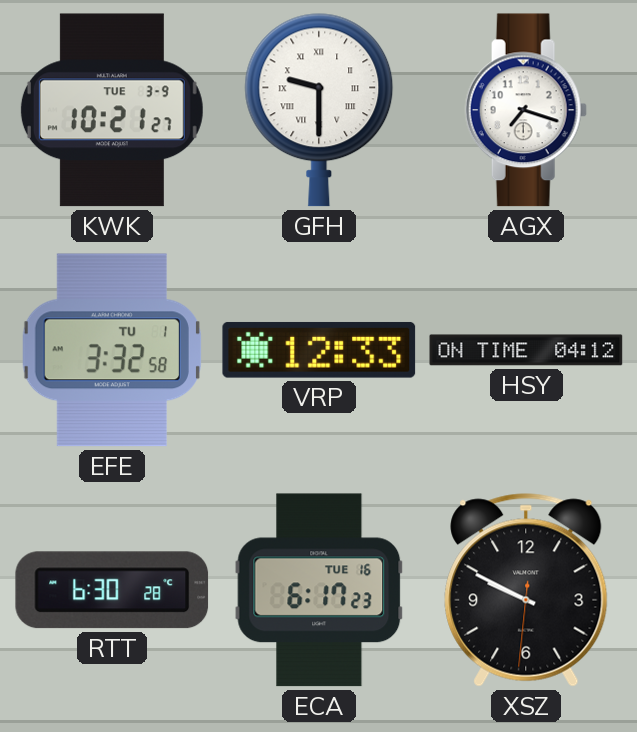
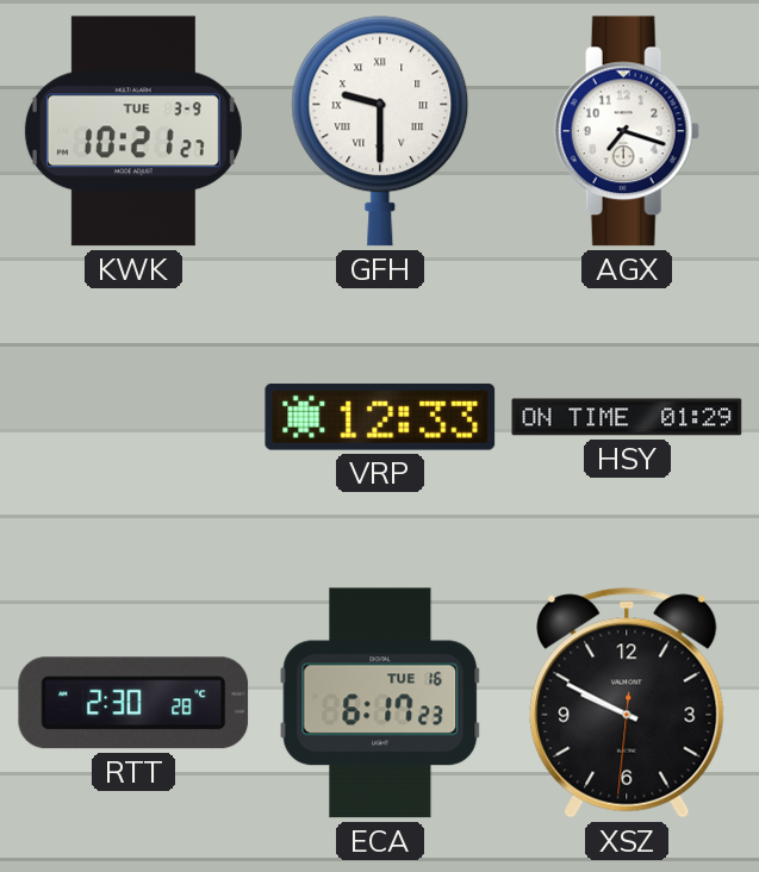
EFE: 3:32 -> none
HSY: 04:12 -> 01:29
RTT: 6:30 -> 2:30
